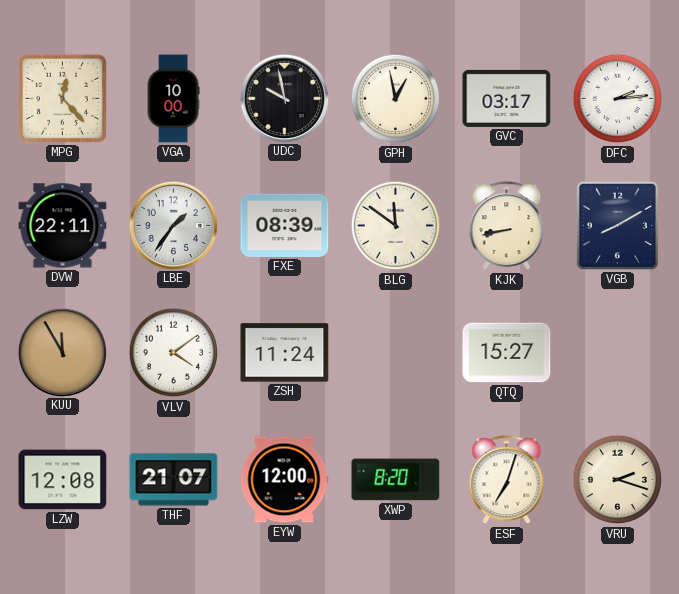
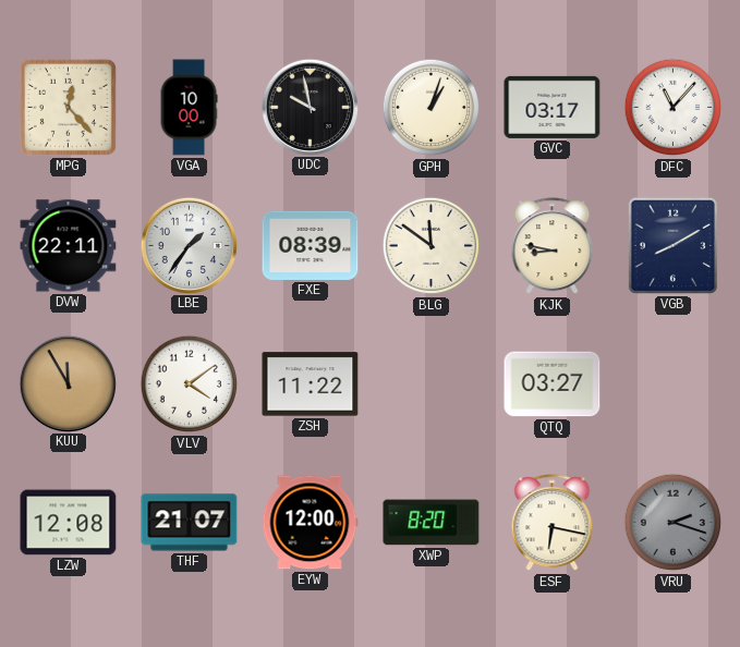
GPH: 12:58 -> 1:03
DFC: 2:14 -> 11:07
KJK: 8:43 -> 8:47
ZSH: 11:24 -> 11:22
QTQ: 15:27 -> 03:27
ESF: 7:03 -> 6:17
VRU dial: cream -> grey
